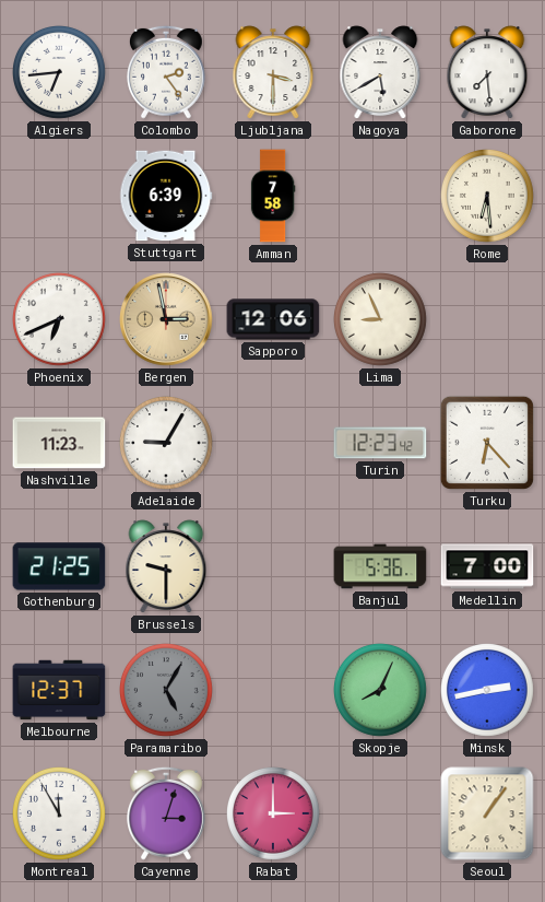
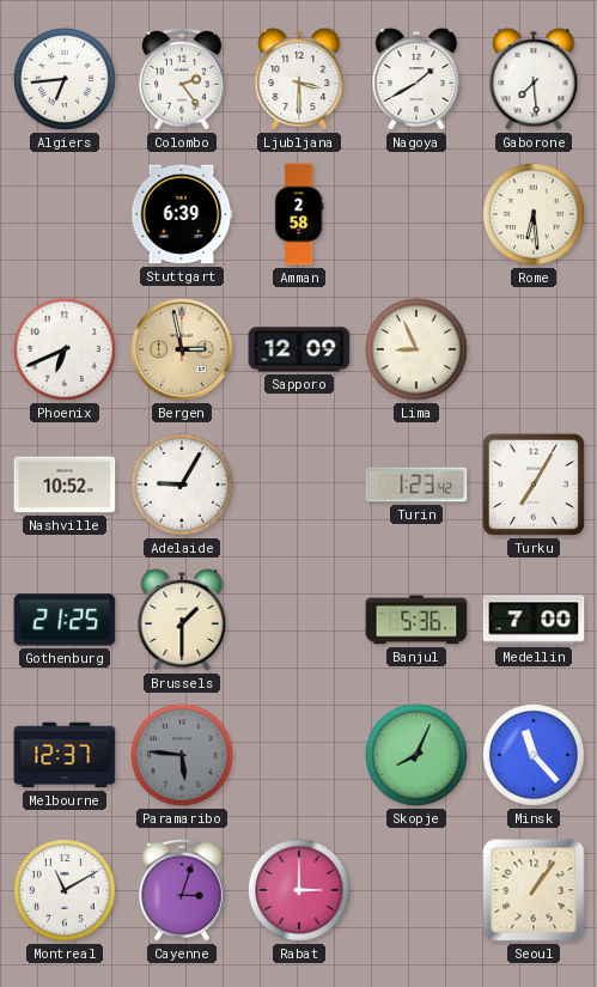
Nagoya: 5:40 -> 1:40
Amman: 7:58 -> 2:58
Sapporo: 12:06 -> 12:09
Nashville: 11:23 -> 10:52
Turin: 12:23 -> 1:23
Turku: 6:23 -> 7:05
Brussels: 9:30 -> 1:30
Paramaribo: 5:05 -> 5:46
Minsk: 2:43 -> 11:23
Montreal: 11:55 -> 11:10
